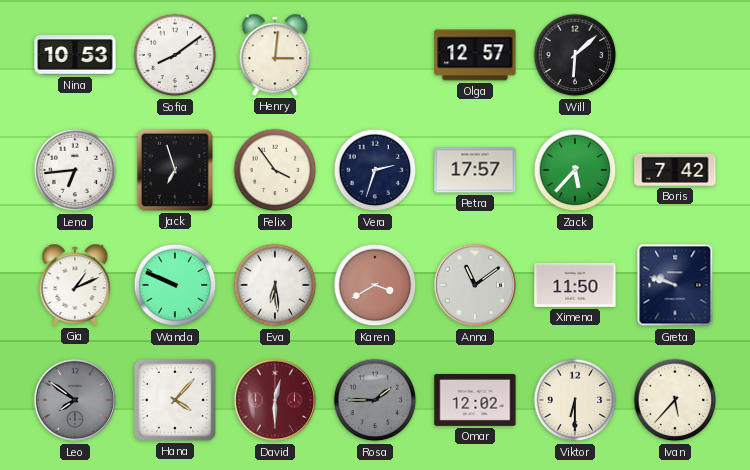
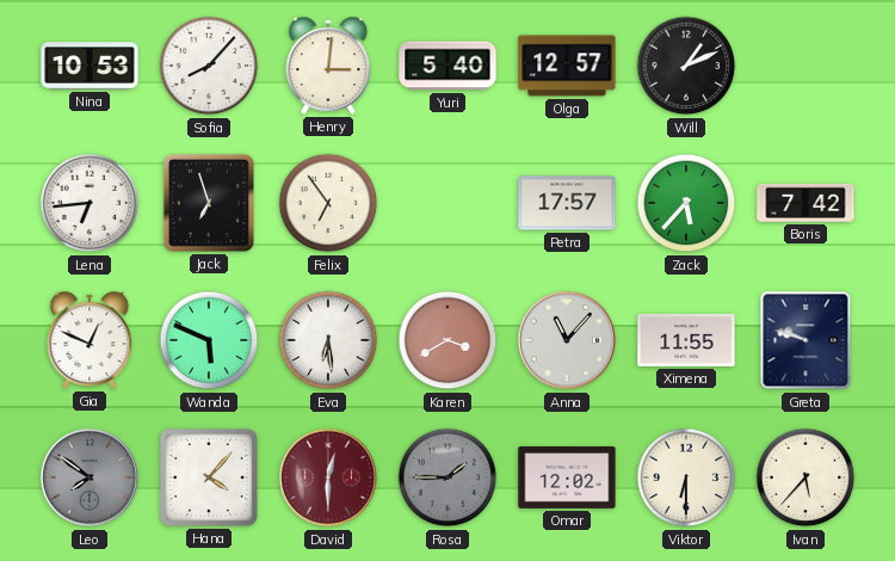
Sofia: 8:09 -> 8:07
Yuri: none -> 5:40
Will: 6:08 -> 1:11
Felix: 3:54 -> 6:54
Vera: 2:33 -> none
Gia: 1:11 -> 12:49
Wanda: 9:49 -> 5:49
Anna: 11:09 -> 11:07
Ximena: 11:50 -> 11:55
